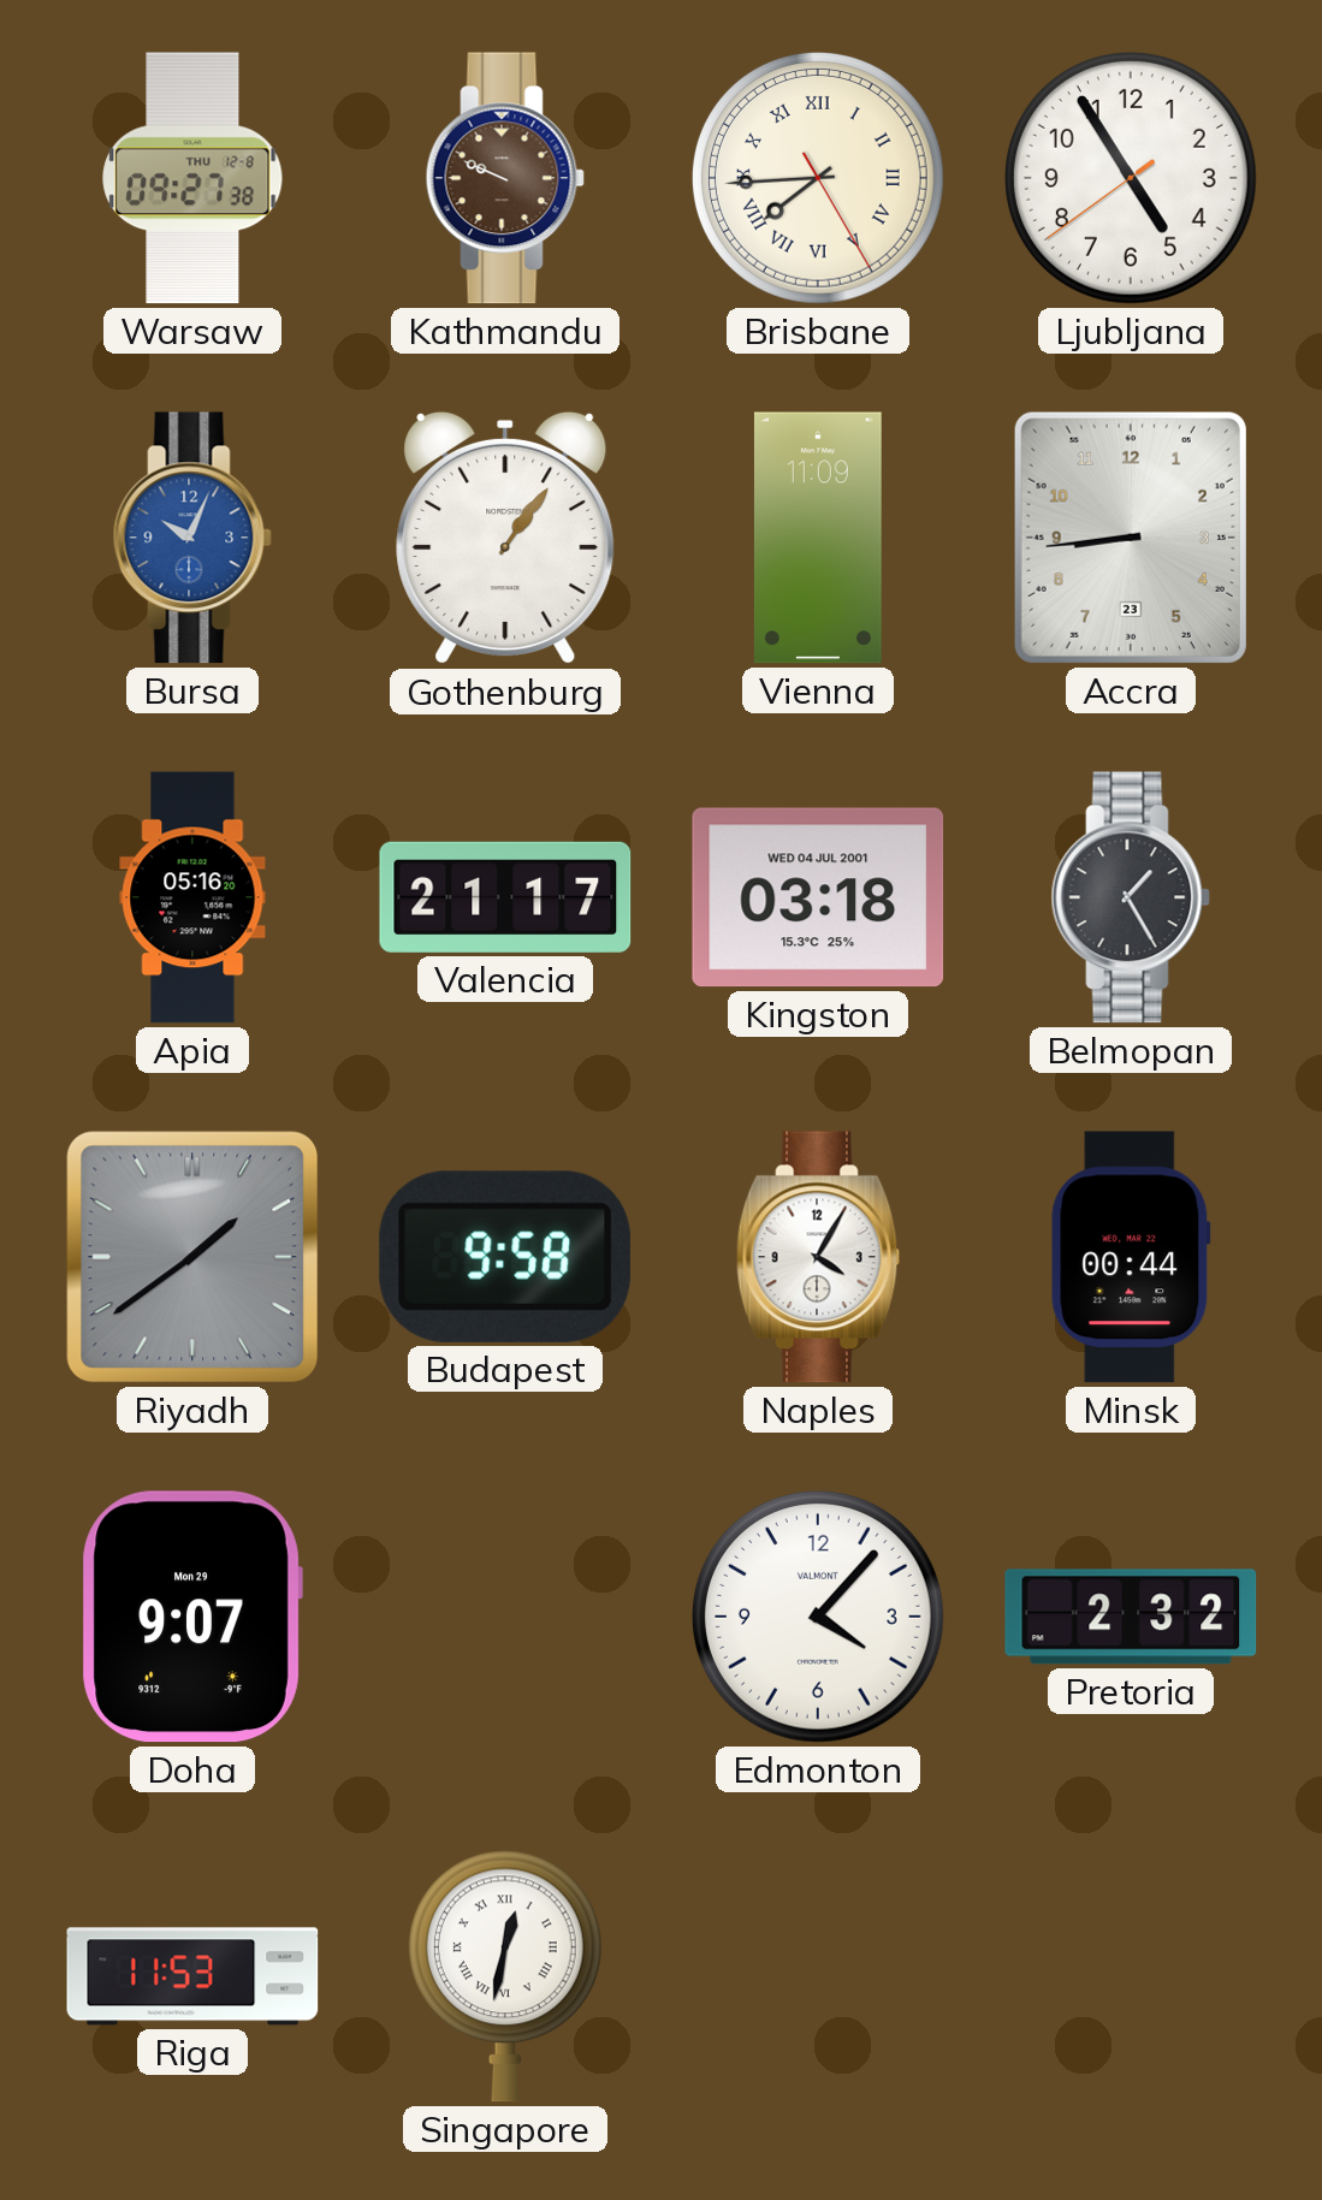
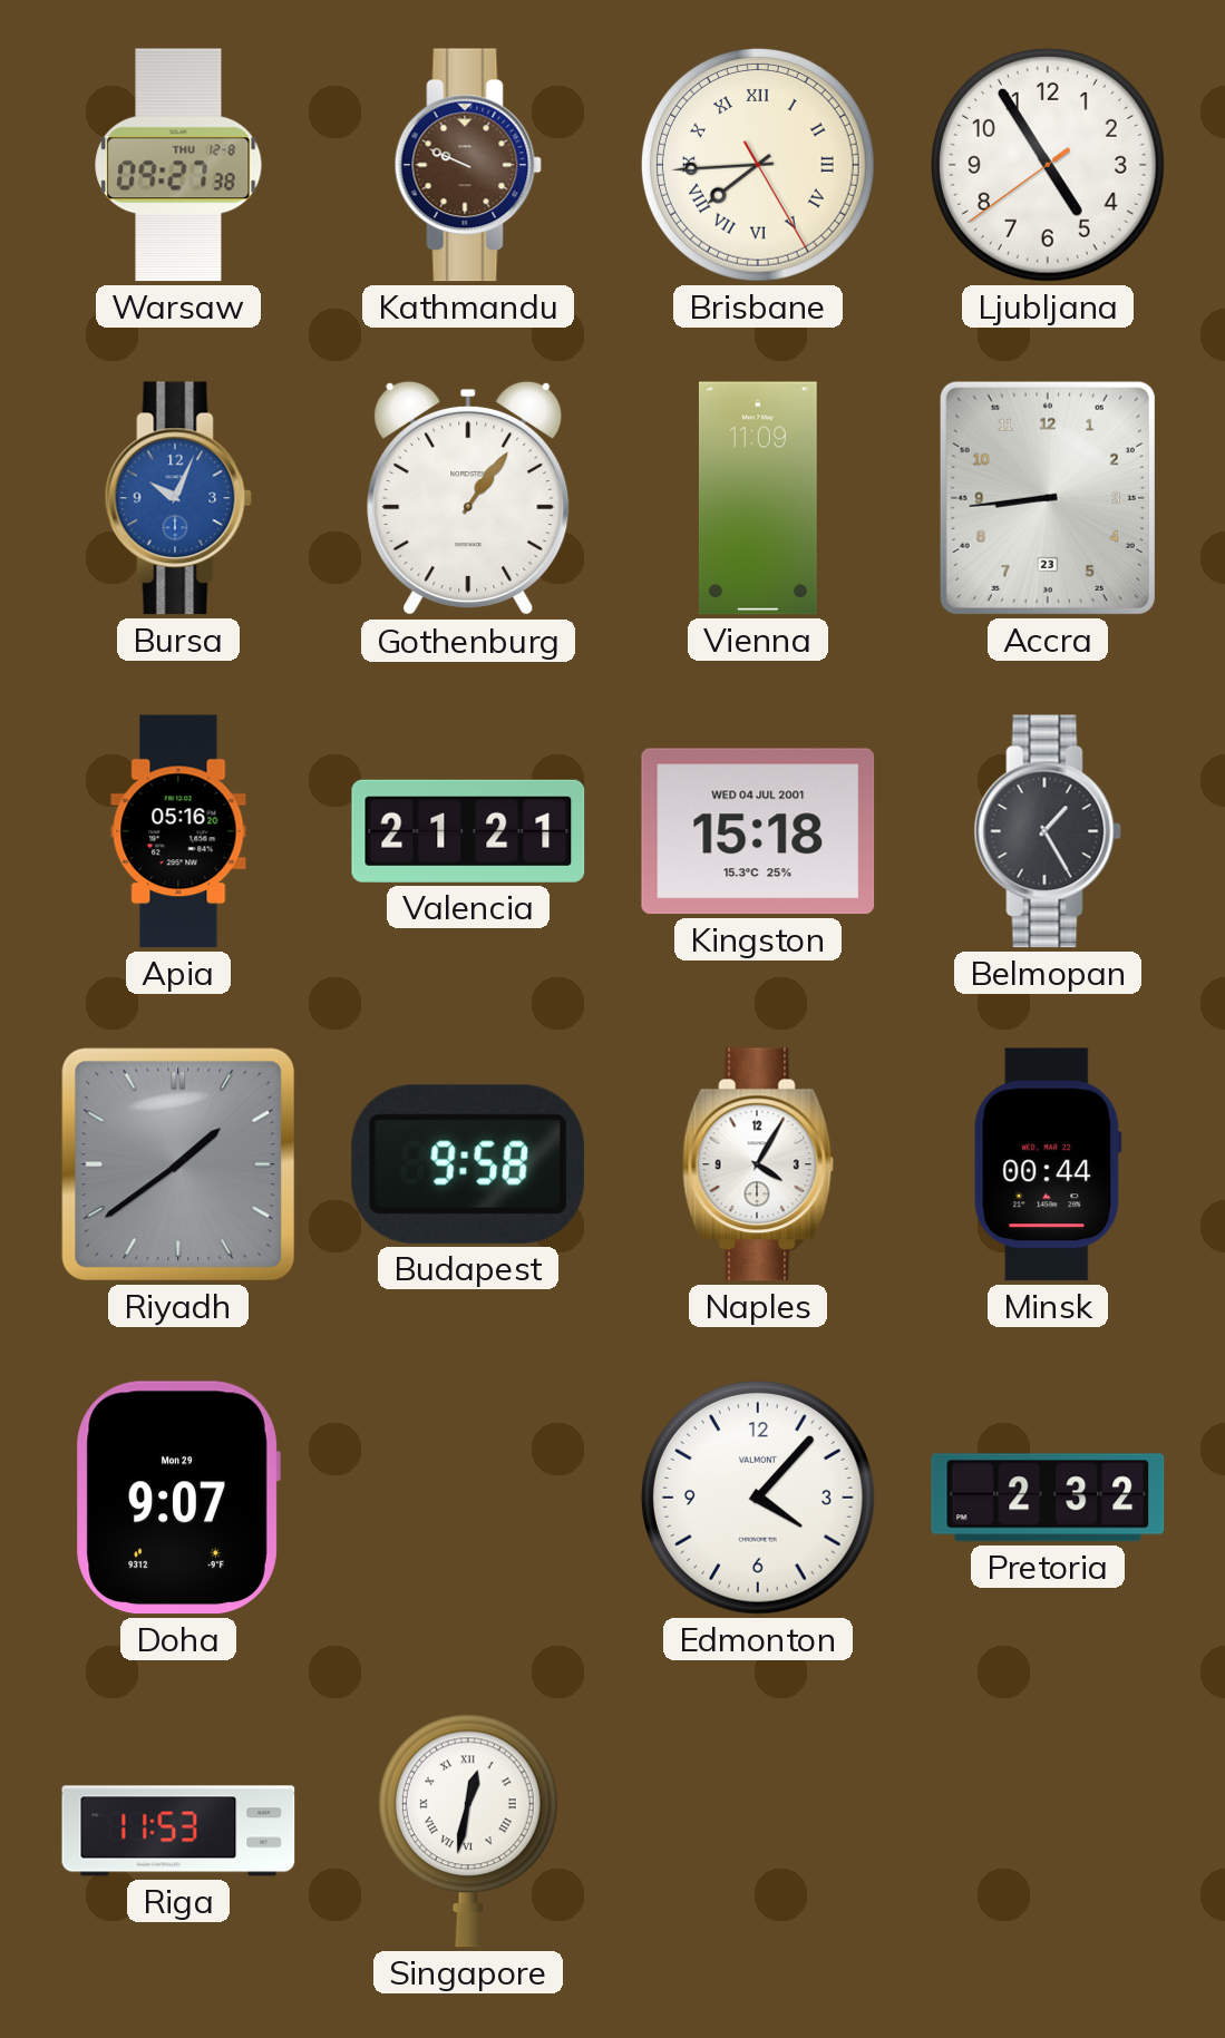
Valencia: 21:17 -> 21:21
Kingston: 03:18 -> 15:18
